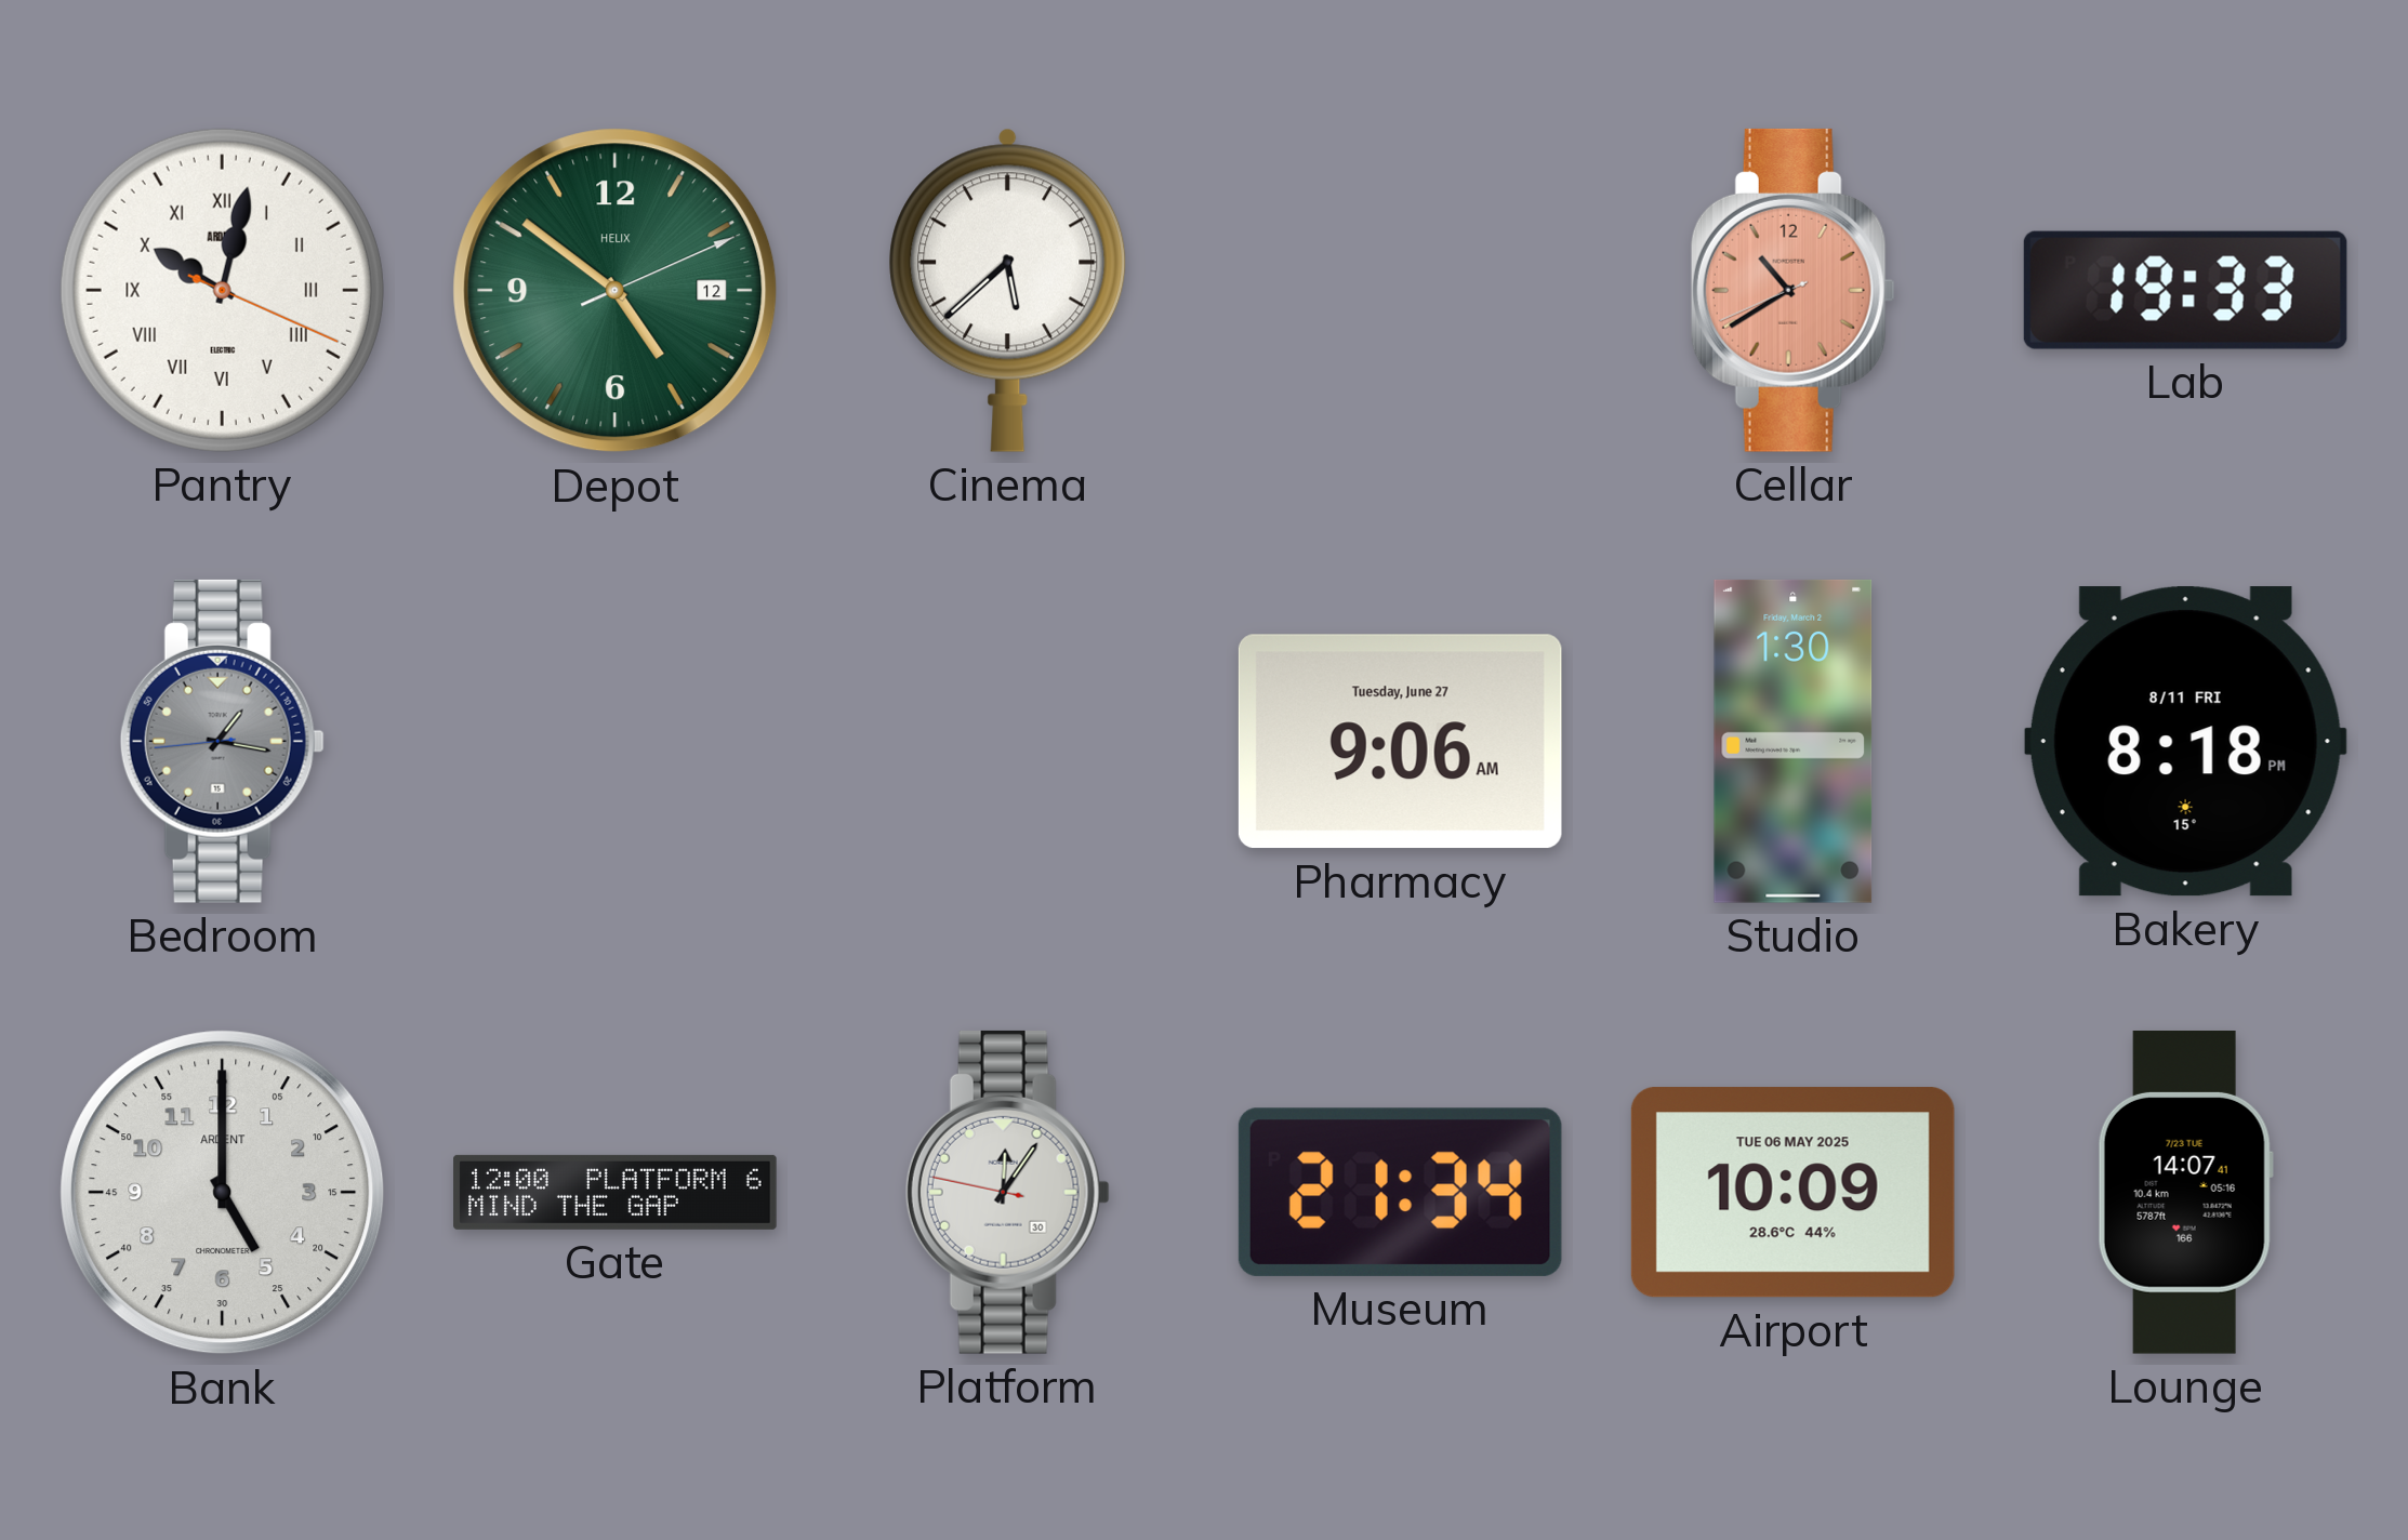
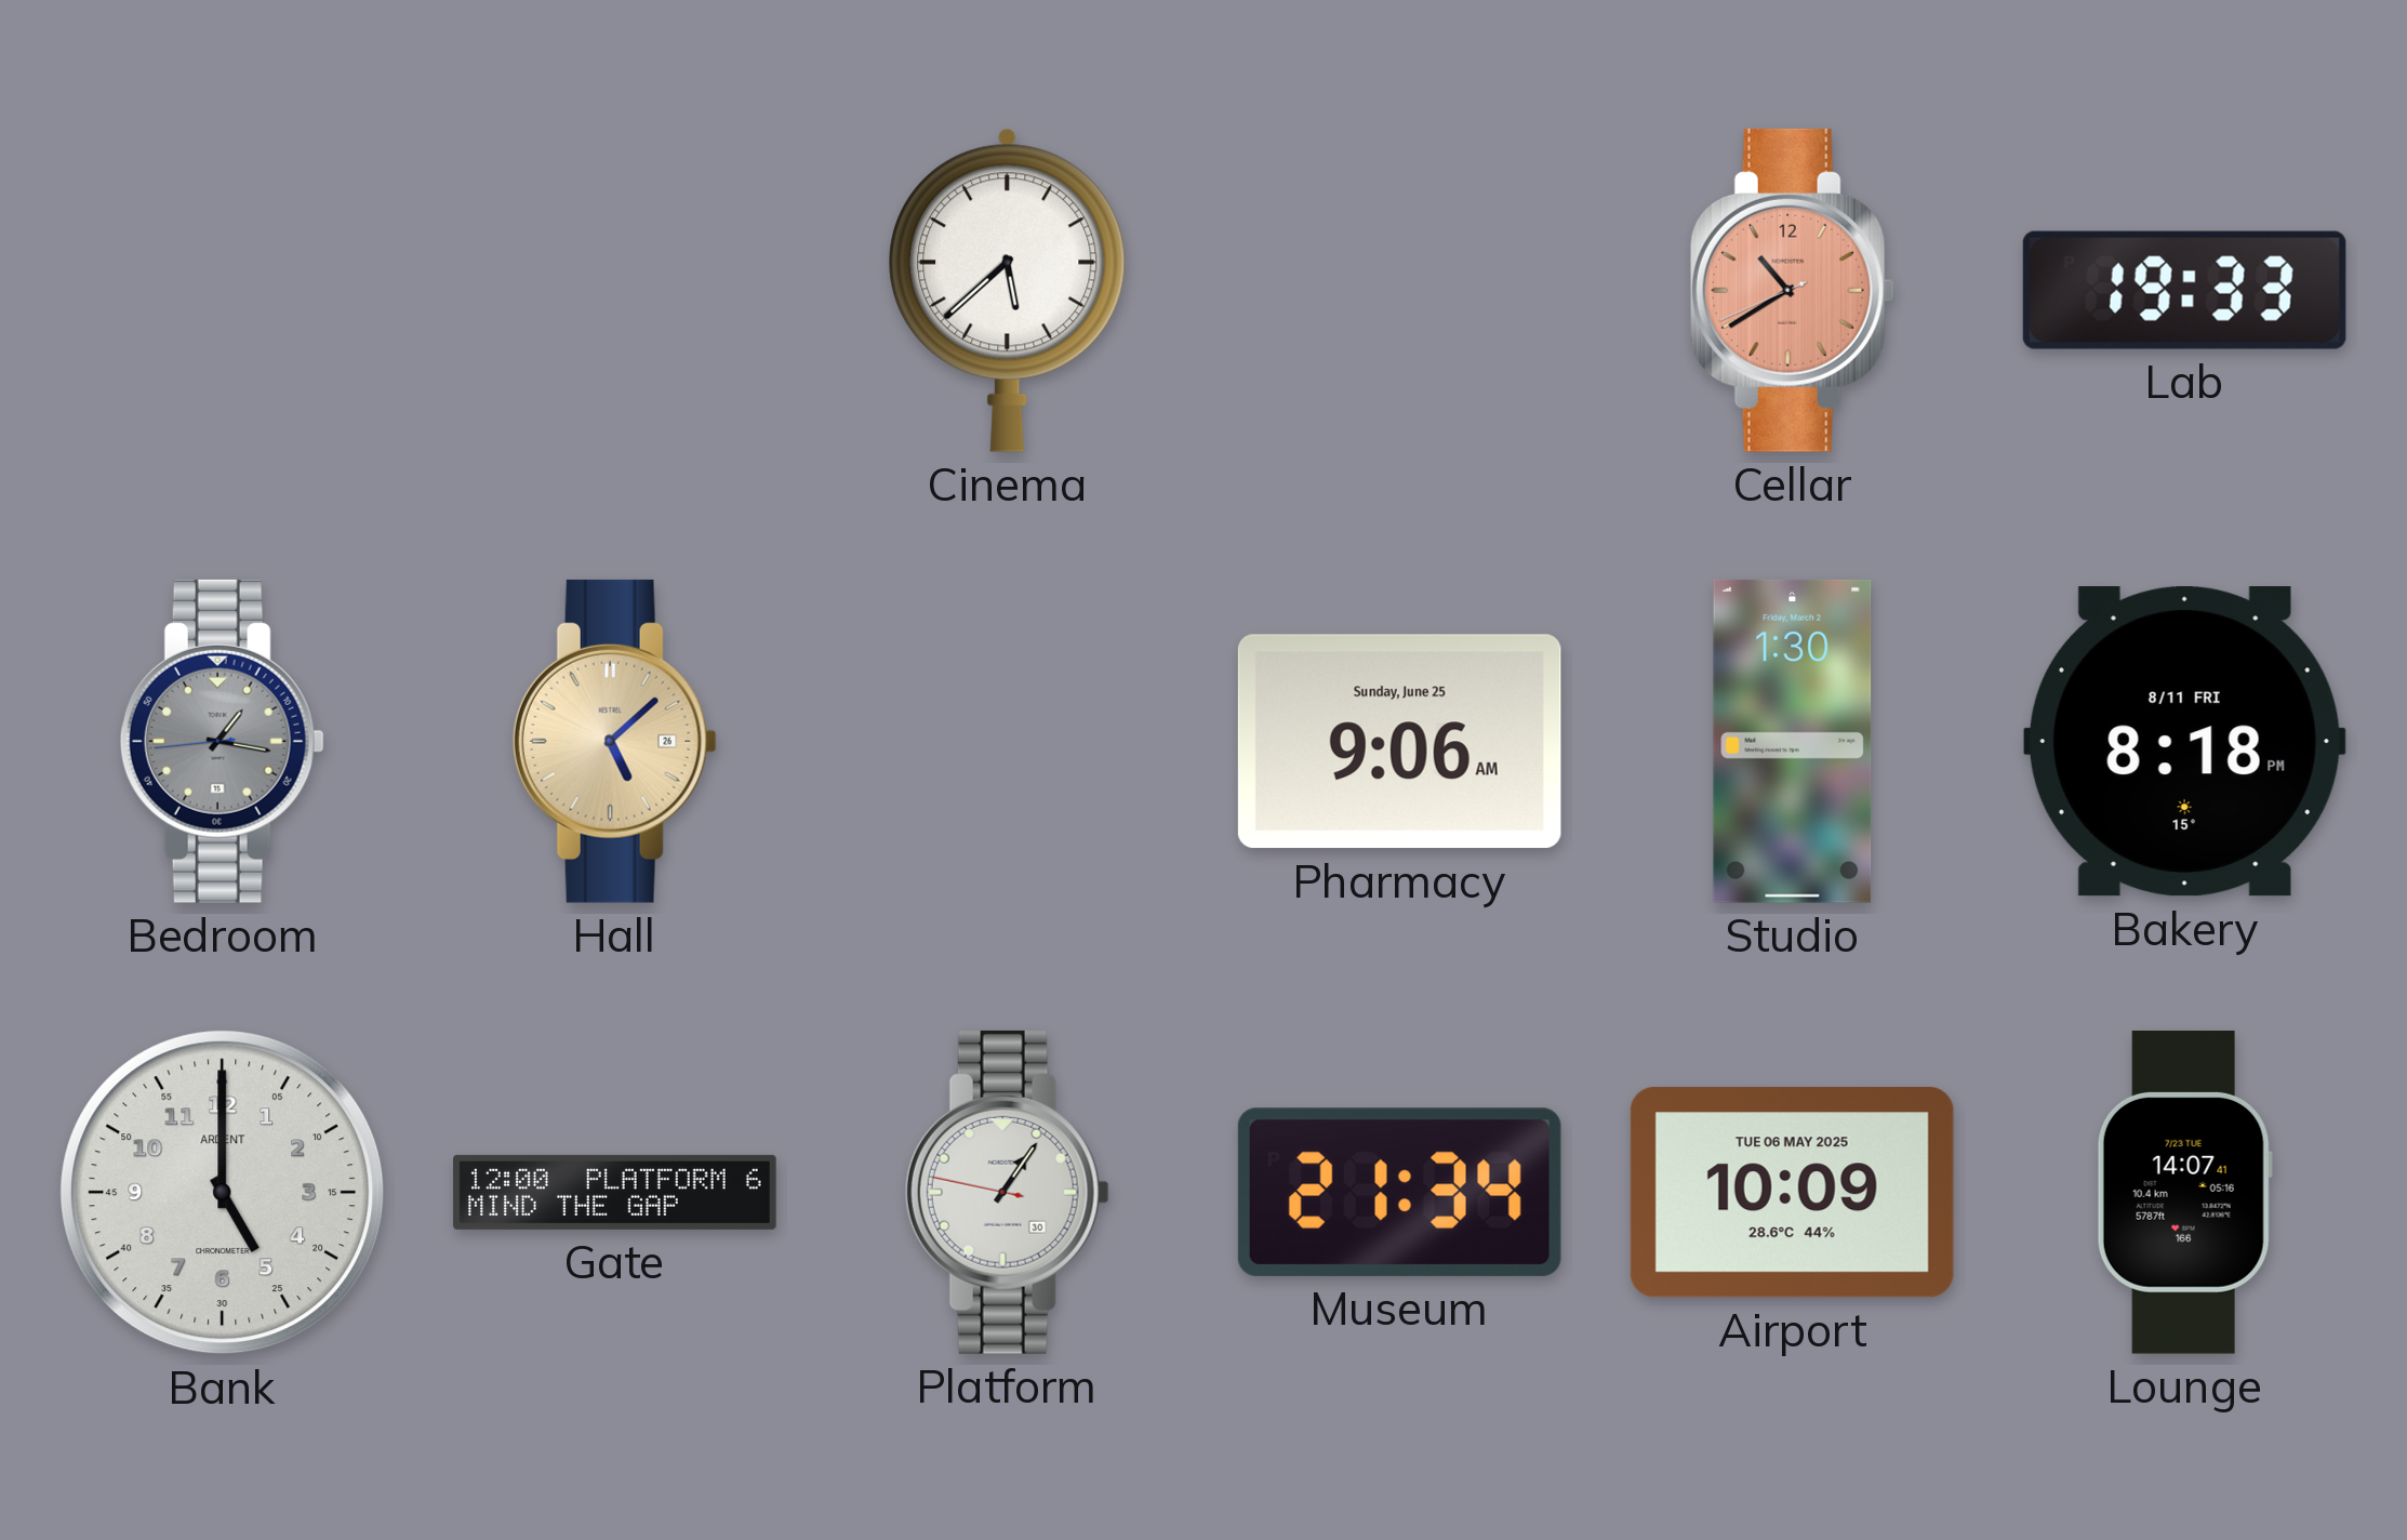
Pantry: 10:02 -> none
Depot: 4:51 -> none
Hall: none -> 5:08
Pharmacy date: Tuesday, June 27 -> Sunday, June 25
Platform: 12:05 -> 1:05
